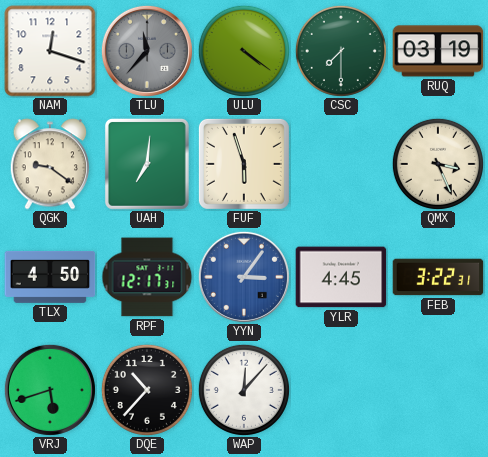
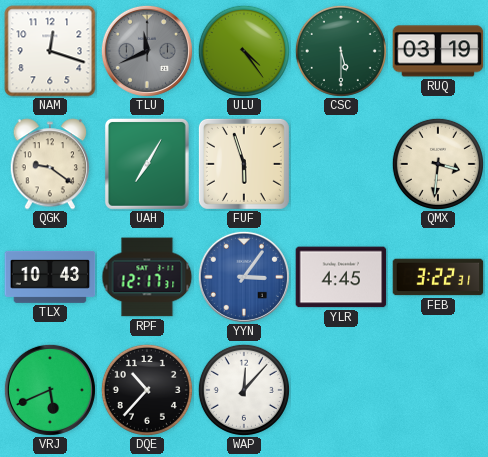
TLU: 11:37 -> 11:41
ULU: 4:21 -> 4:24
CSC: 7:30 -> 5:30
UAH: 7:01 -> 7:05
QMX: 3:26 -> 3:31
TLX: 4:50 -> 10:43
VRJ: 5:42 -> 5:41
